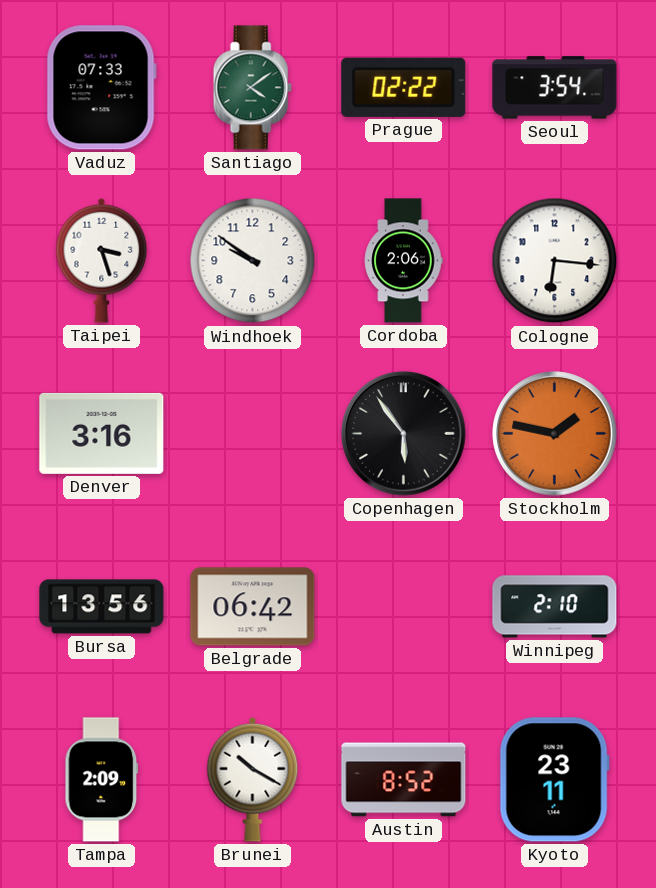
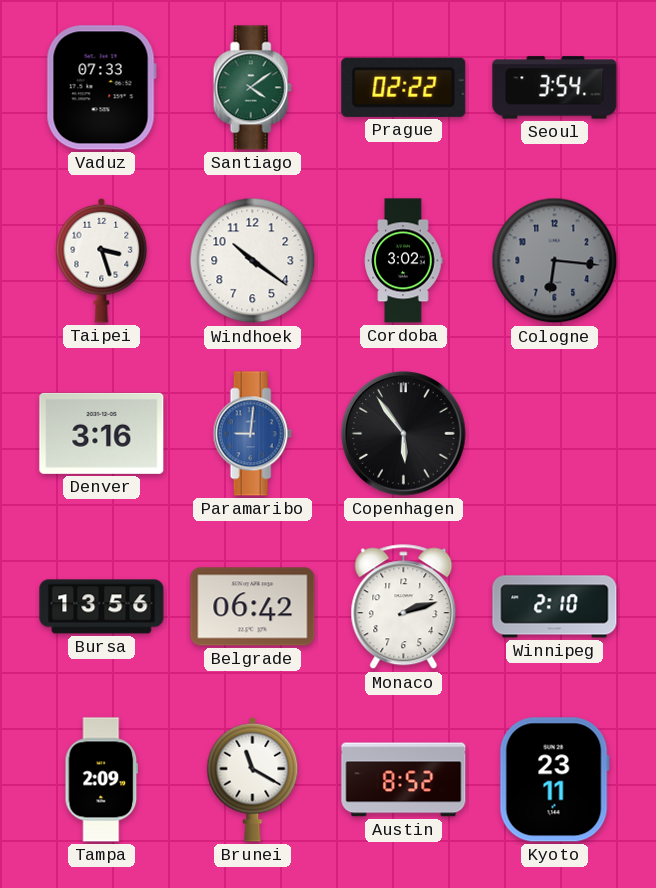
Windhoek: 9:51 -> 10:21
Cordoba: 2:06 -> 3:02
Cologne dial: white -> grey
Paramaribo: none -> 9:01
Stockholm: 1:47 -> none
Monaco: none -> 2:12
Brunei: 10:20 -> 11:20
